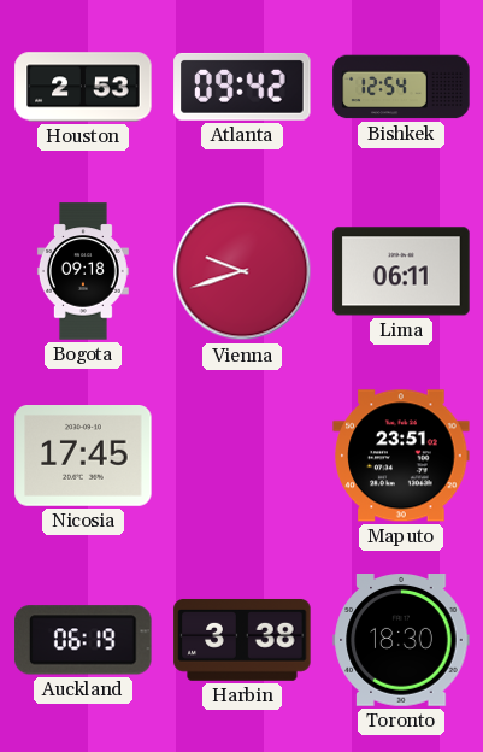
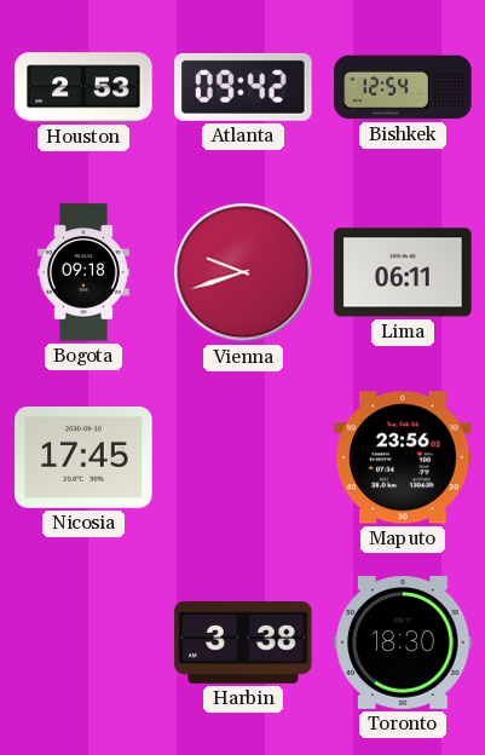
Maputo: 23:51 -> 23:56
Auckland: 06:19 -> none
